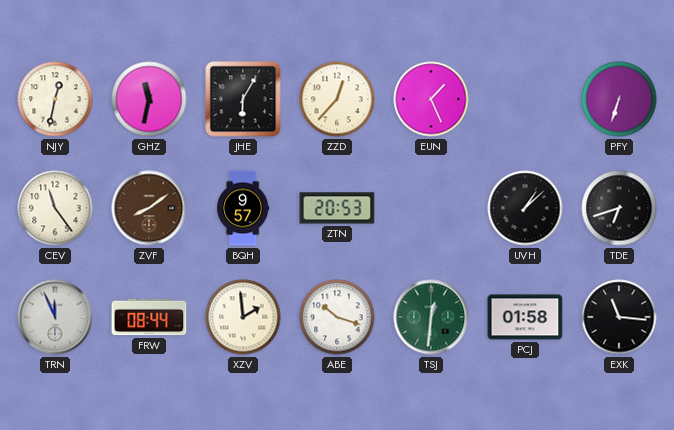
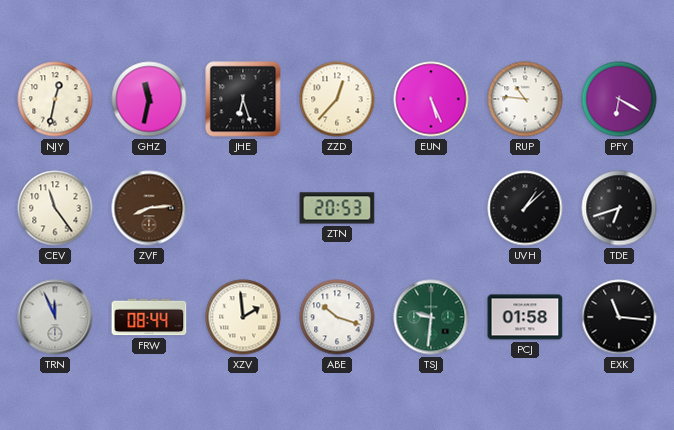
JHE: 6:05 -> 6:27
EUN: 1:26 -> 5:26
RUP: none -> 10:46
PFY: 6:33 -> 6:20
ZVF: 8:09 -> 8:14
BQH: 9:57 -> none
TSJ: 12:31 -> 9:31
